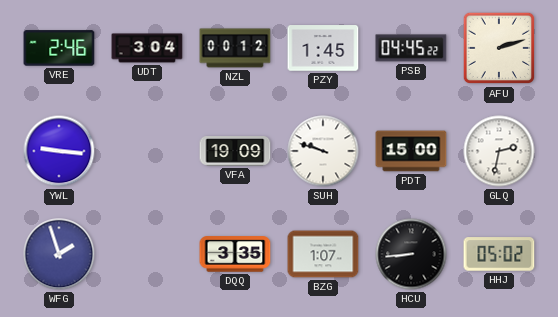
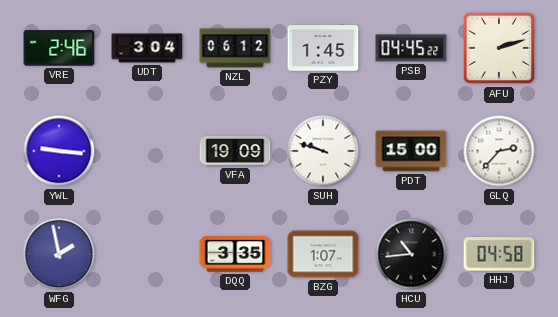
NZL: 00:12 -> 06:12
GLQ: 2:32 -> 2:37
WFG: 1:57 -> 1:58
HCU: 8:44 -> 10:44
HHJ: 05:02 -> 04:58
